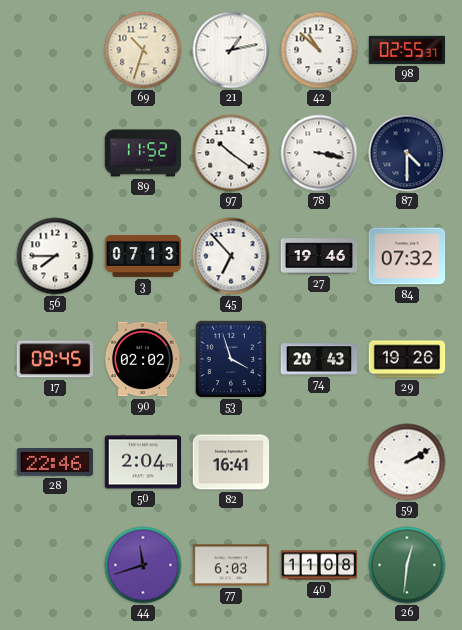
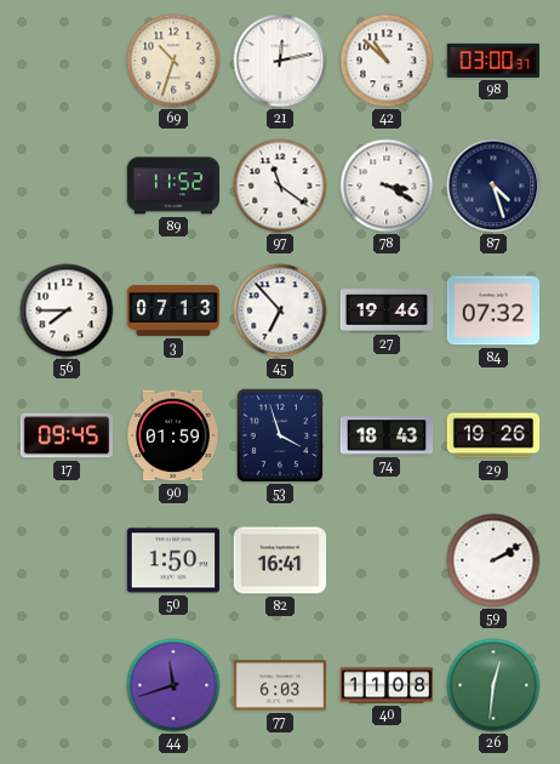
21: 1:13 -> 12:13
98: 02:55 -> 03:00
97: 10:21 -> 11:21
78: 3:17 -> 3:20
87: 4:30 -> 4:27
90: 02:02 -> 01:59
74: 20:43 -> 18:43
28: 22:46 -> none
50: 2:04 -> 1:50
